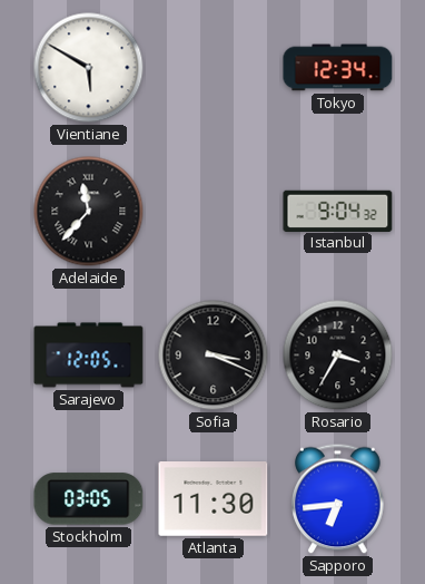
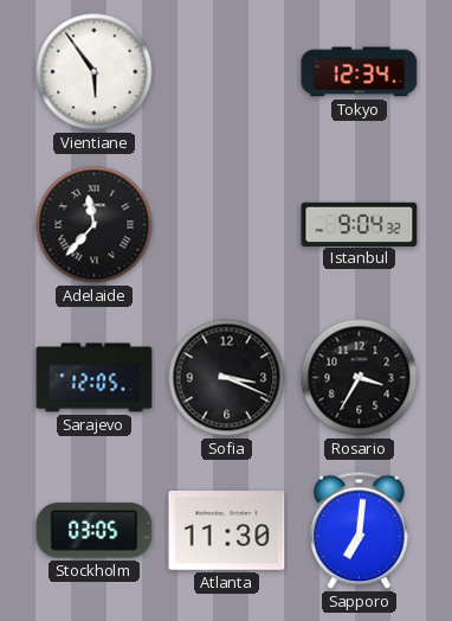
Vientiane: 5:50 -> 5:54
Sapporo: 6:44 -> 7:01
